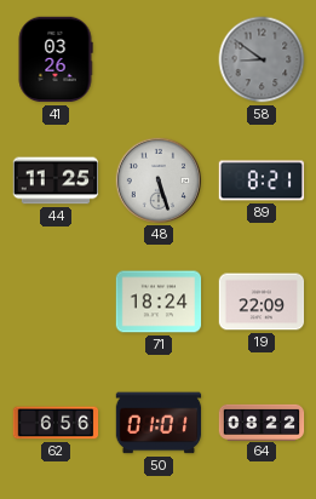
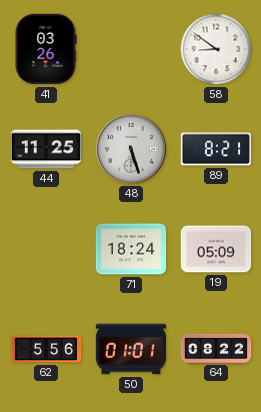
58 dial: grey -> white
19: 22:09 -> 05:09
62: 6:56 -> 5:56
